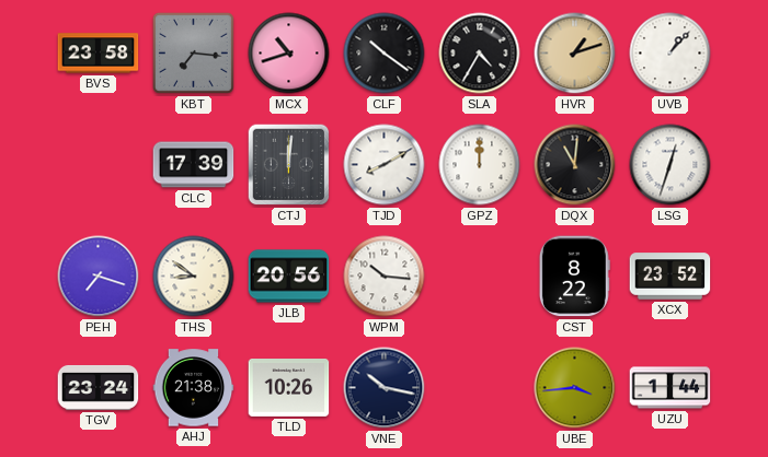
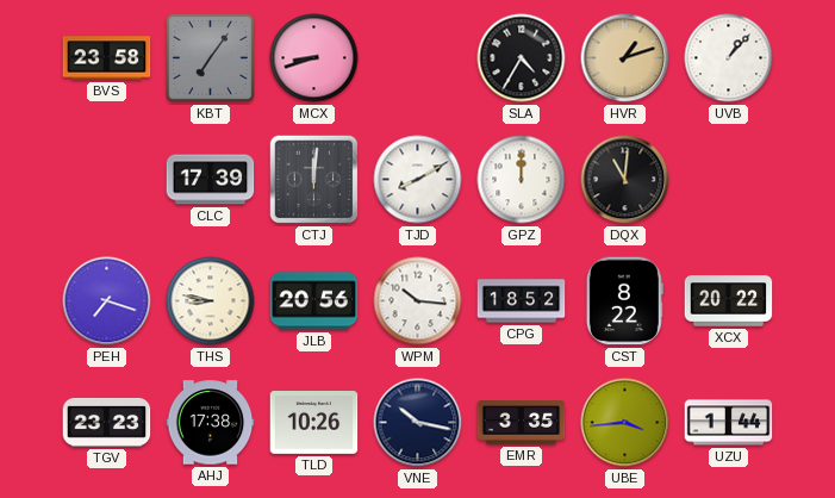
KBT: 7:16 -> 7:06
MCX: 10:42 -> 8:42
CLF: 10:21 -> none
LSG: 12:33 -> none
THS: 8:51 -> 8:47
CPG: none -> 18:52
XCX: 23:52 -> 20:22
TGV: 23:24 -> 23:23
AHJ: 21:38 -> 17:38
EMR: none -> 3:35
